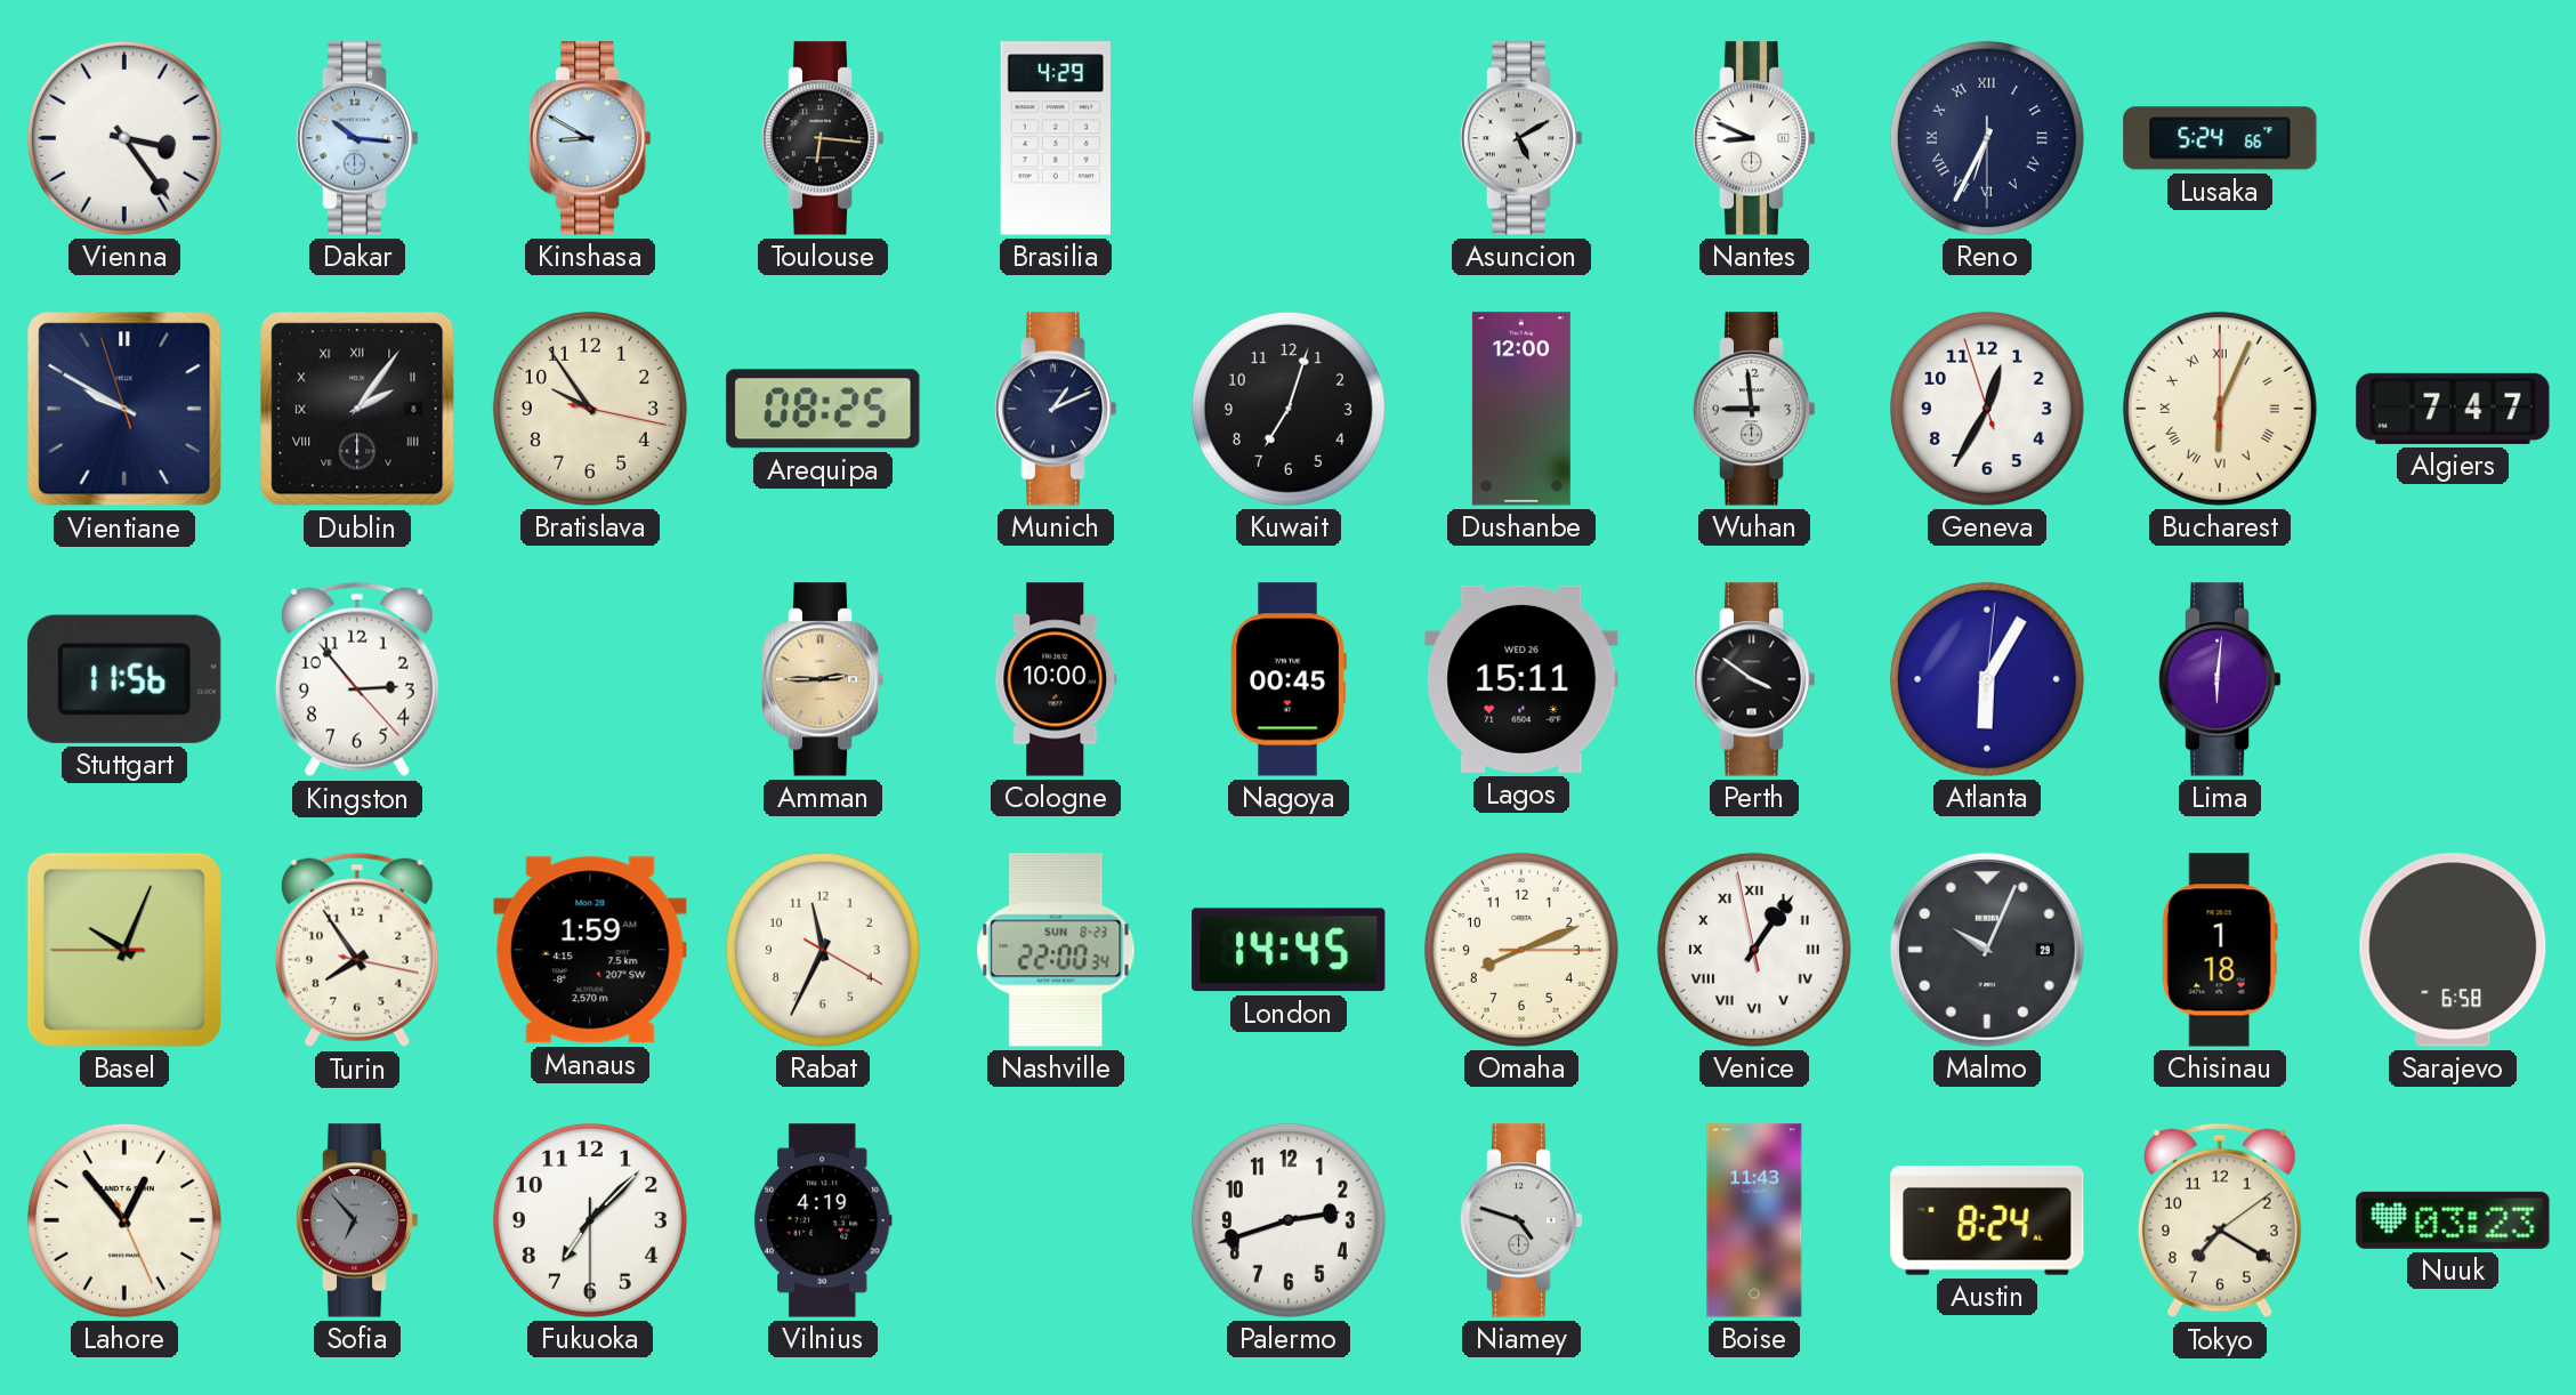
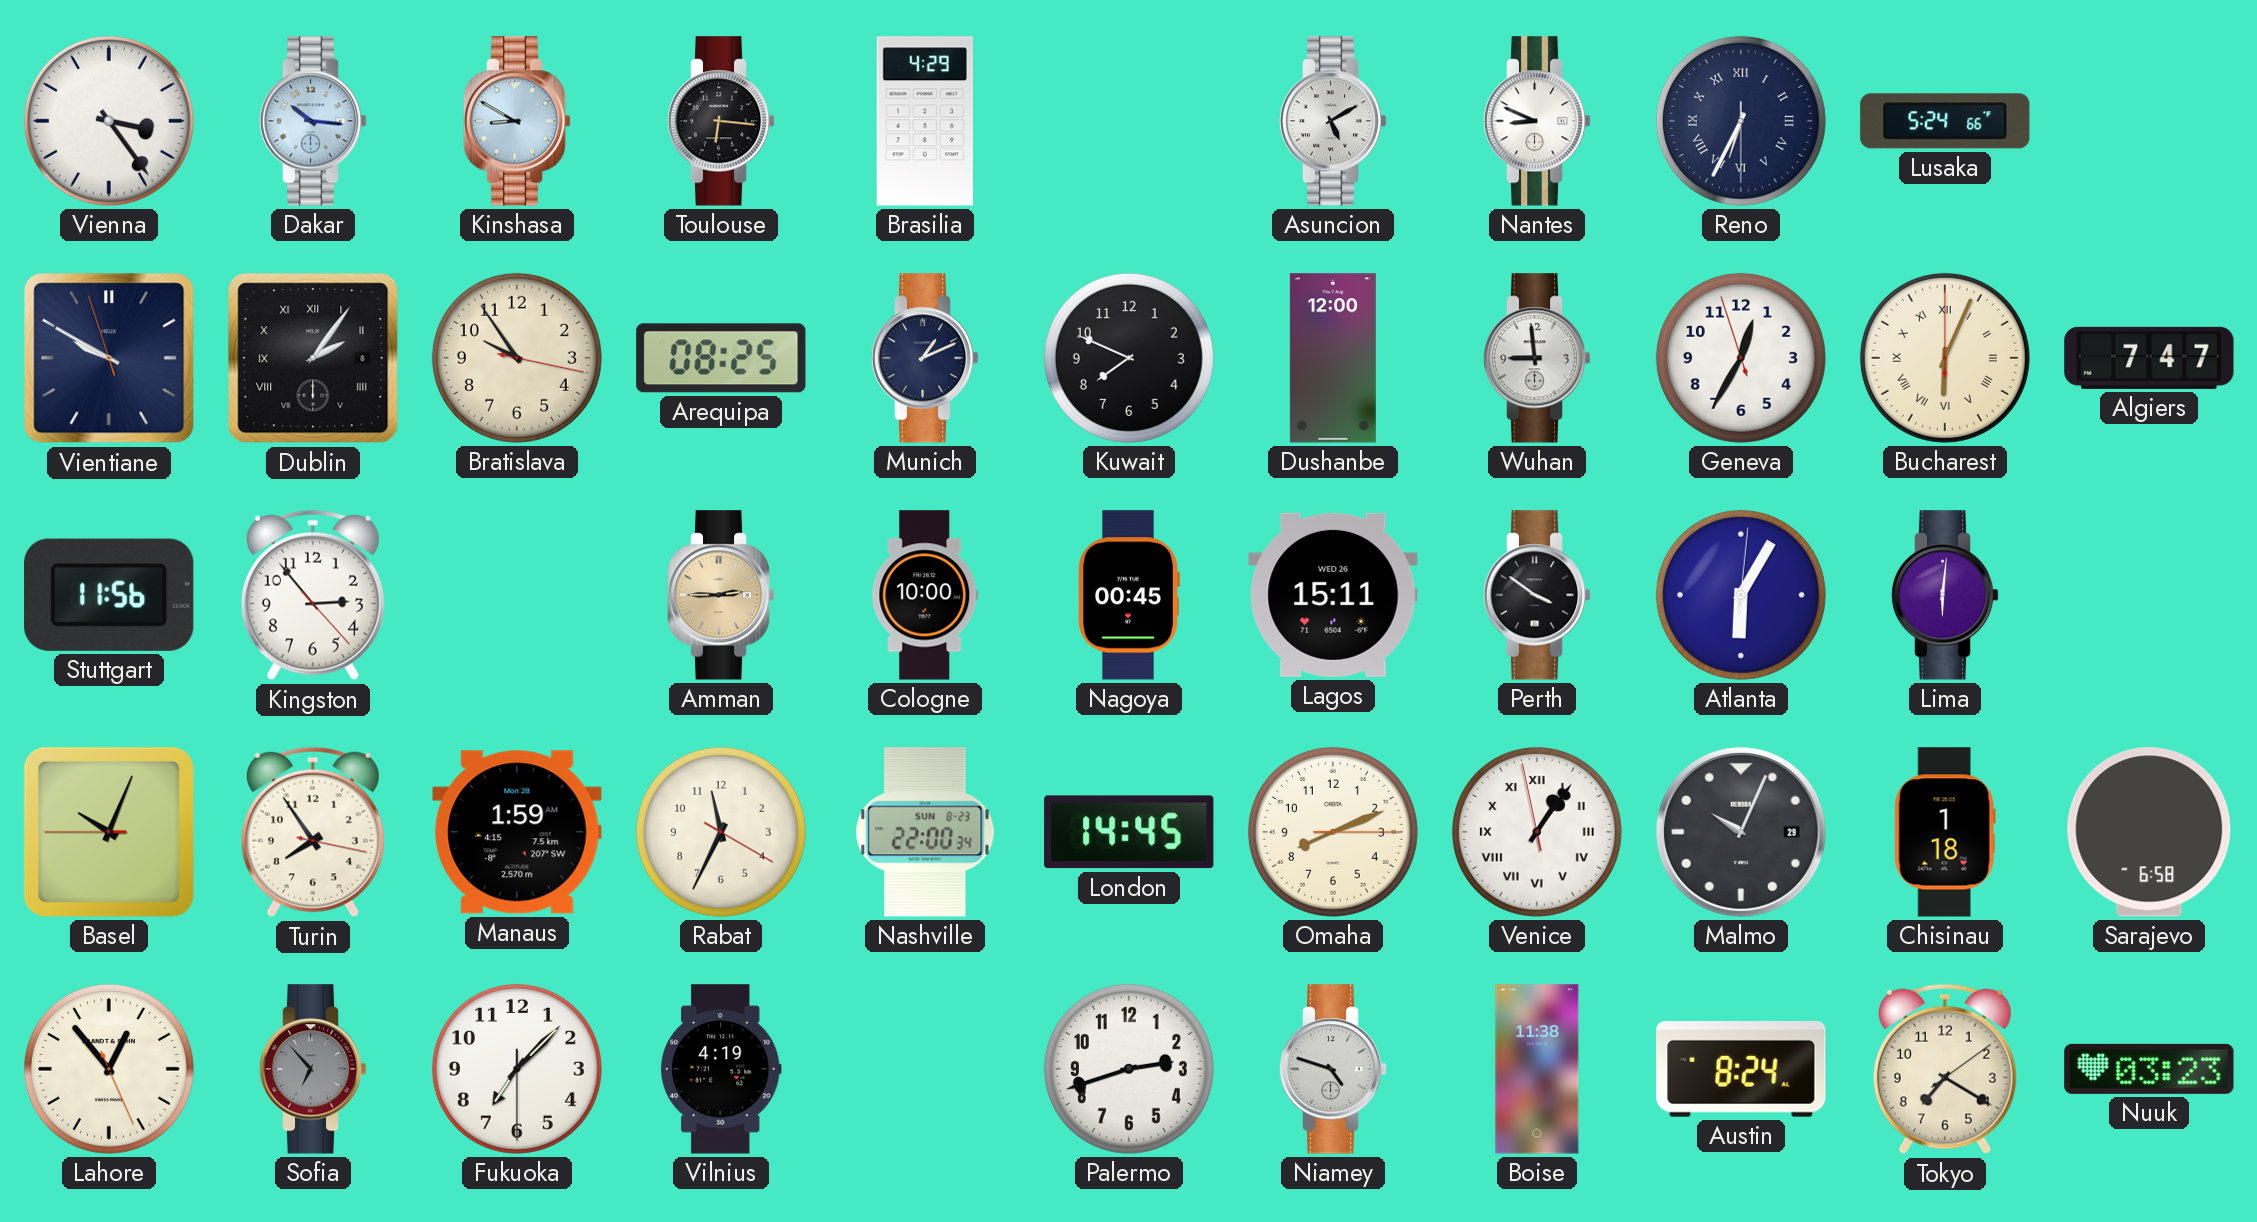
Kuwait: 7:03 -> 7:49
Boise: 11:43 -> 11:38
